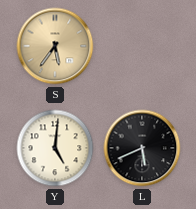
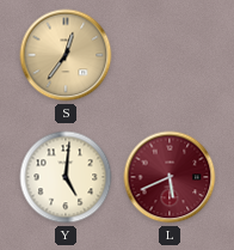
S: 5:36 -> 12:36
L dial: black -> burgundy
